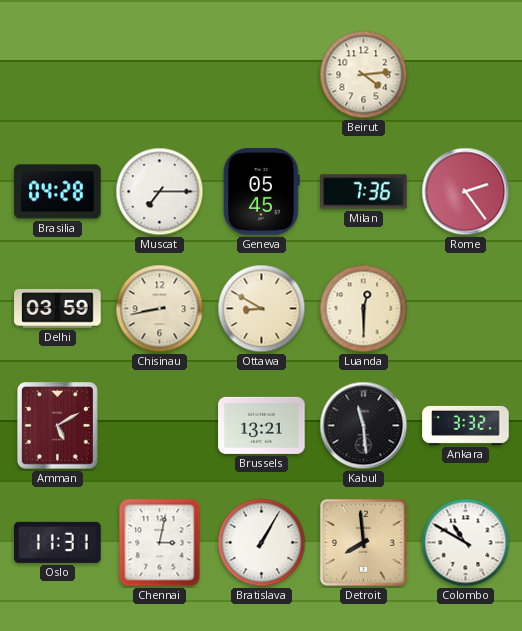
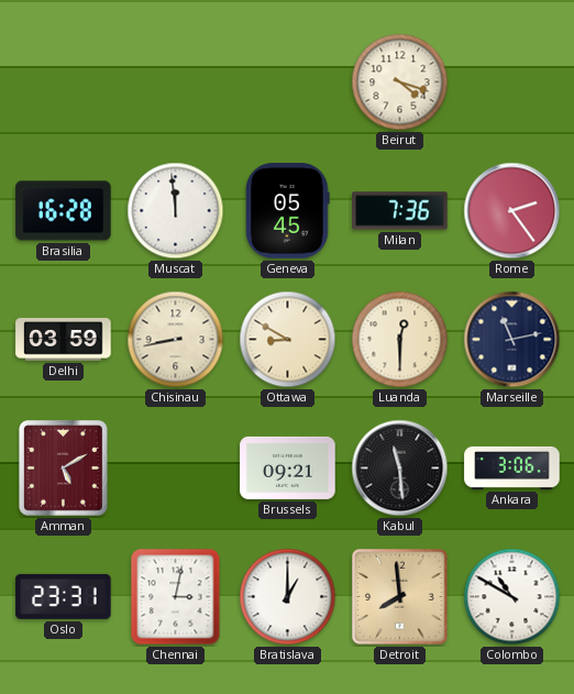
Beirut: 4:14 -> 4:18
Brasilia: 04:28 -> 16:28
Muscat: 7:15 -> 11:59
Marseille: none -> 11:13
Brussels: 13:21 -> 09:21
Ankara: 3:32 -> 3:06
Oslo: 11:31 -> 23:31
Bratislava: 1:05 -> 1:00
